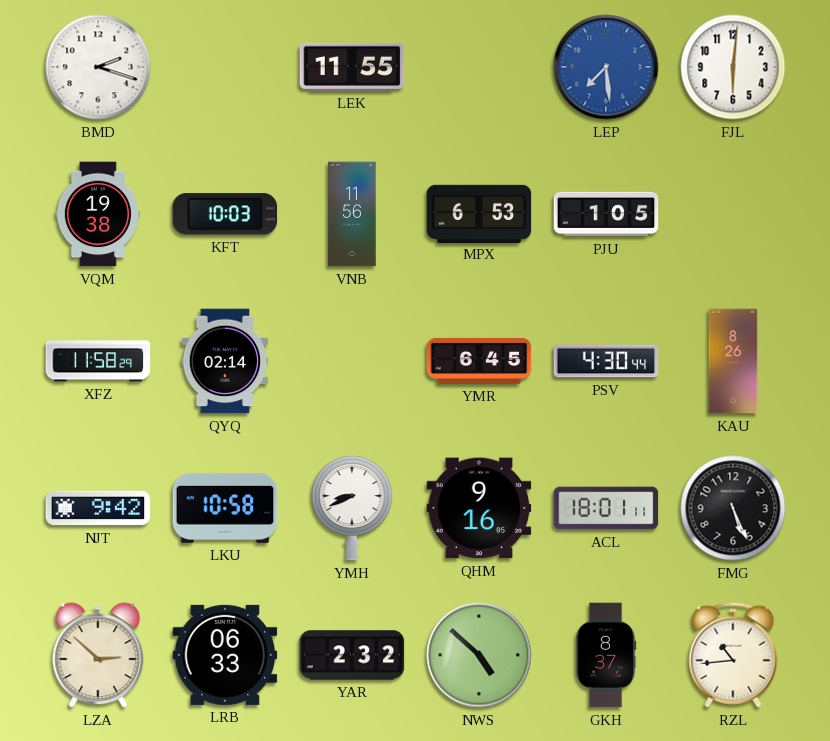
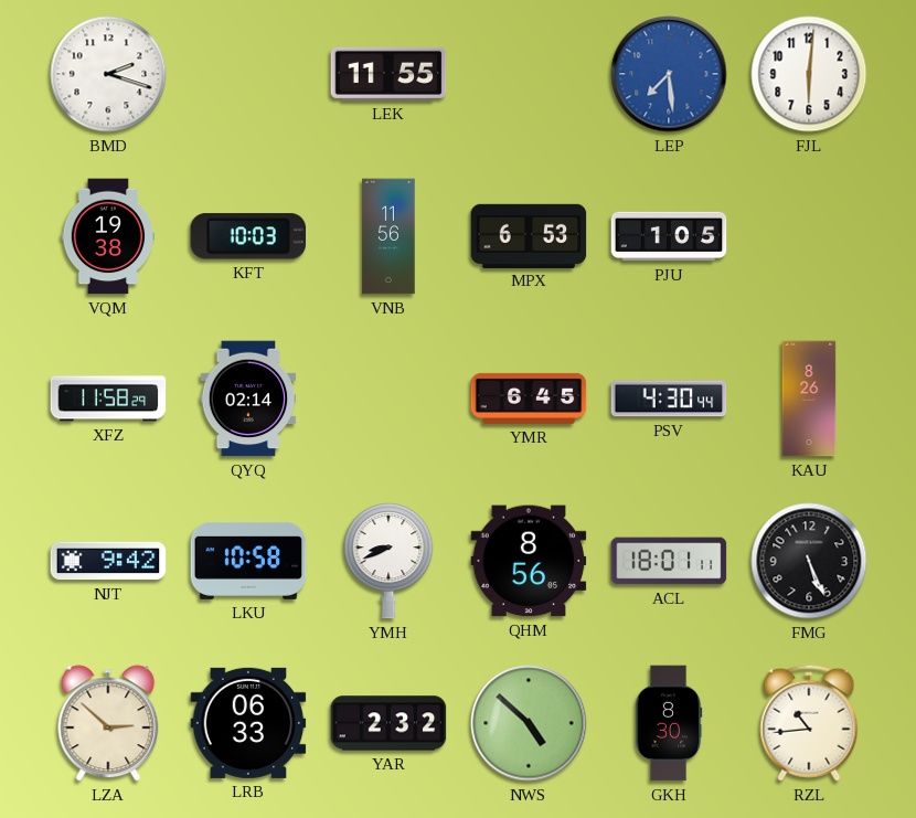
QHM: 9:16 -> 8:56
GKH: 8:37 -> 8:30
